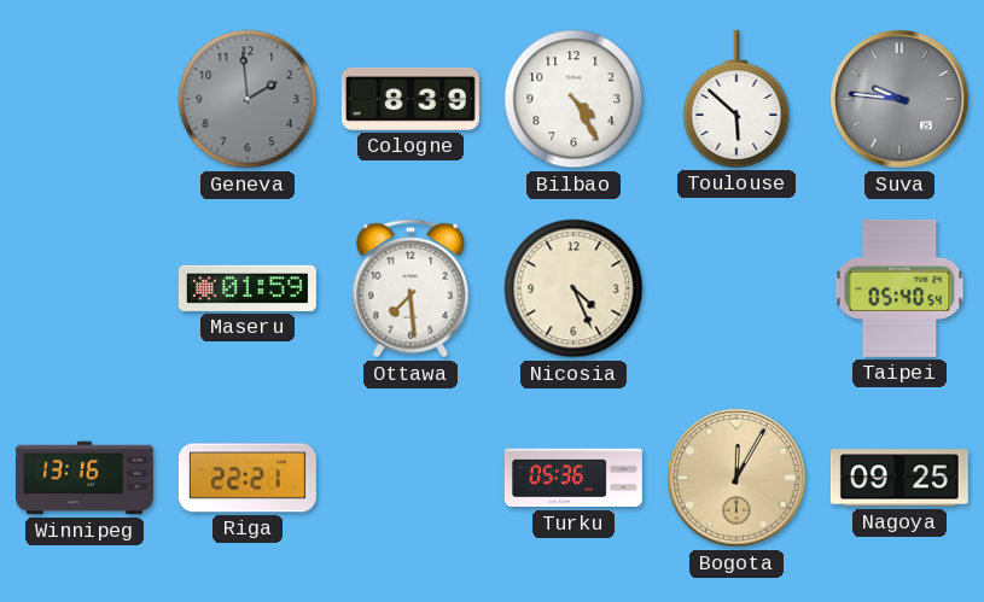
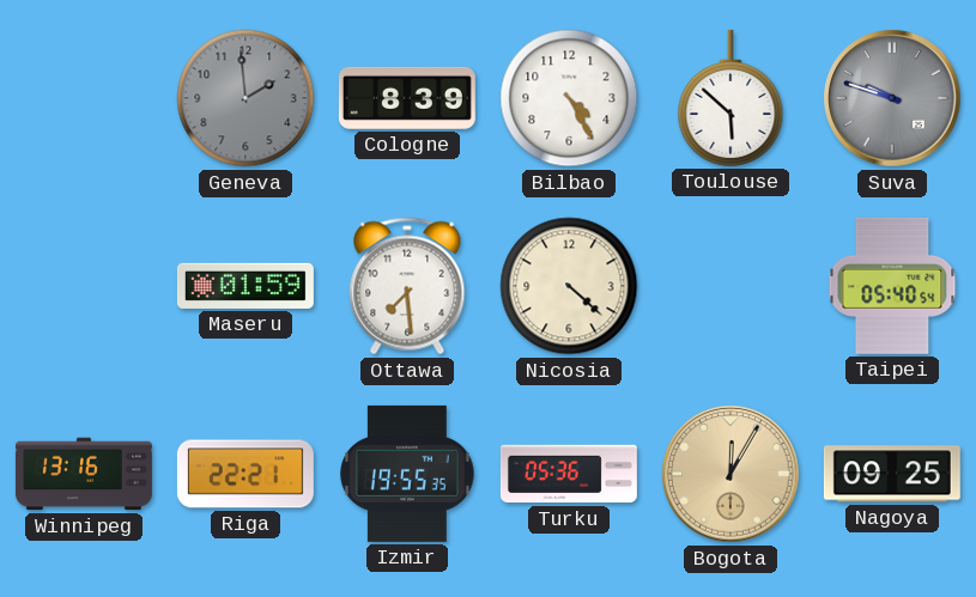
Suva: 9:46 -> 9:48
Nicosia: 4:26 -> 4:22
Izmir: none -> 19:55
